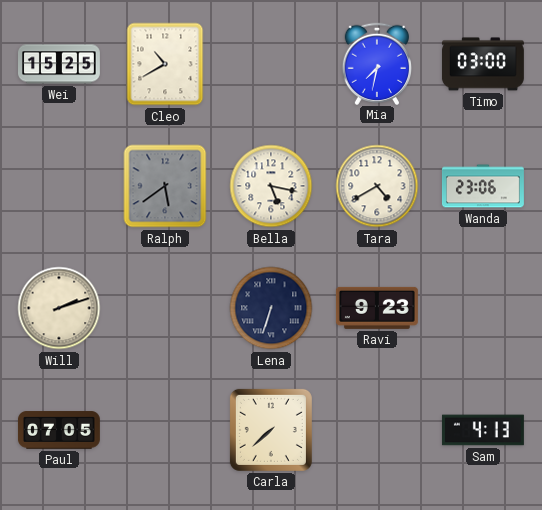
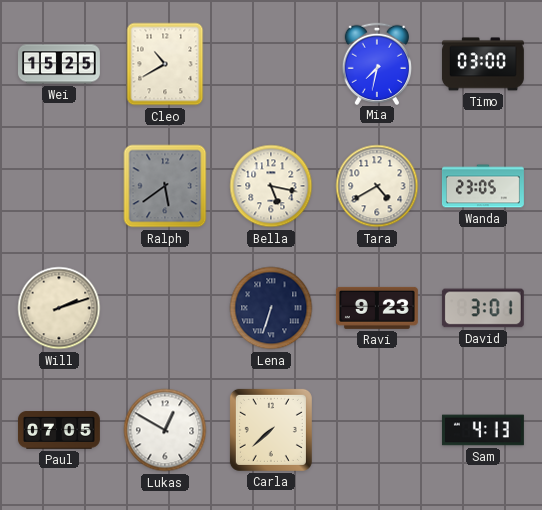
Wanda: 23:06 -> 23:05
David: none -> 3:01
Lukas: none -> 12:50
